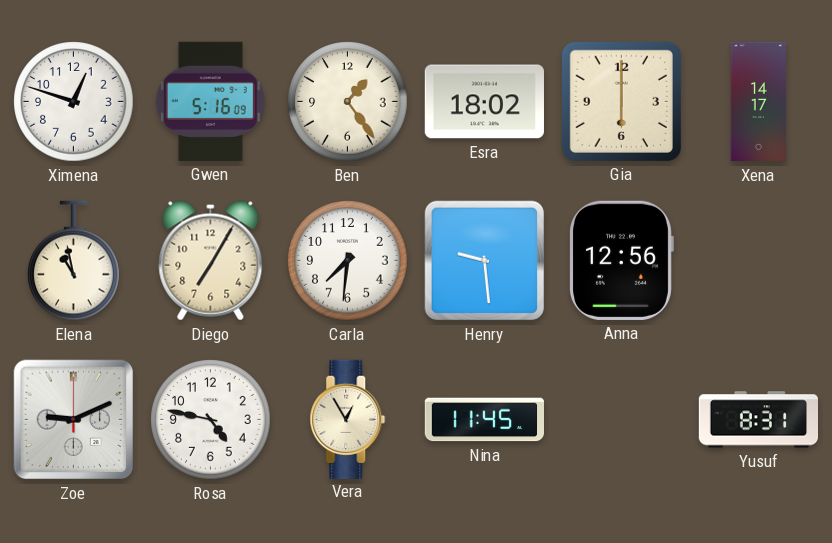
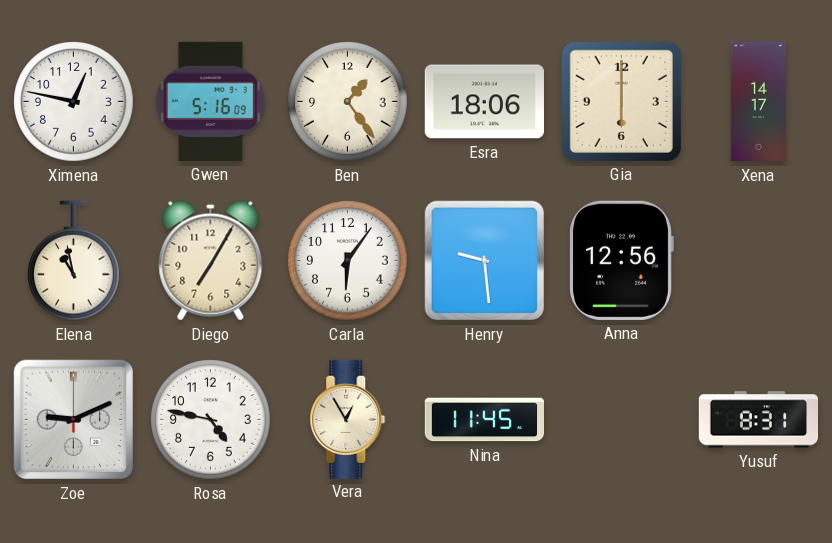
Ximena: 12:48 -> 12:47
Esra: 18:02 -> 18:06
Carla: 7:31 -> 6:06
